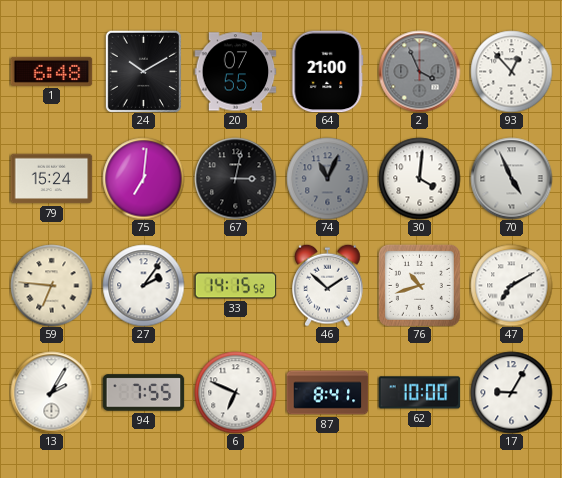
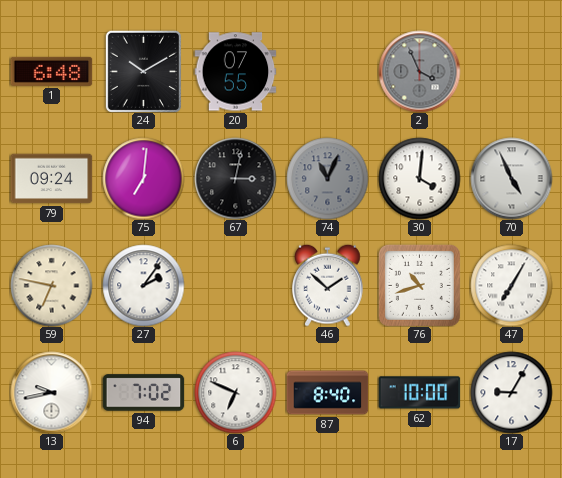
64: 21:00 -> none
93: 12:53 -> none
79: 15:24 -> 09:24
59: 6:46 -> 6:47
33: 14:15 -> none
47: 7:10 -> 7:05
13: 2:05 -> 9:43
94: 7:55 -> 7:02
87: 8:41 -> 8:40
